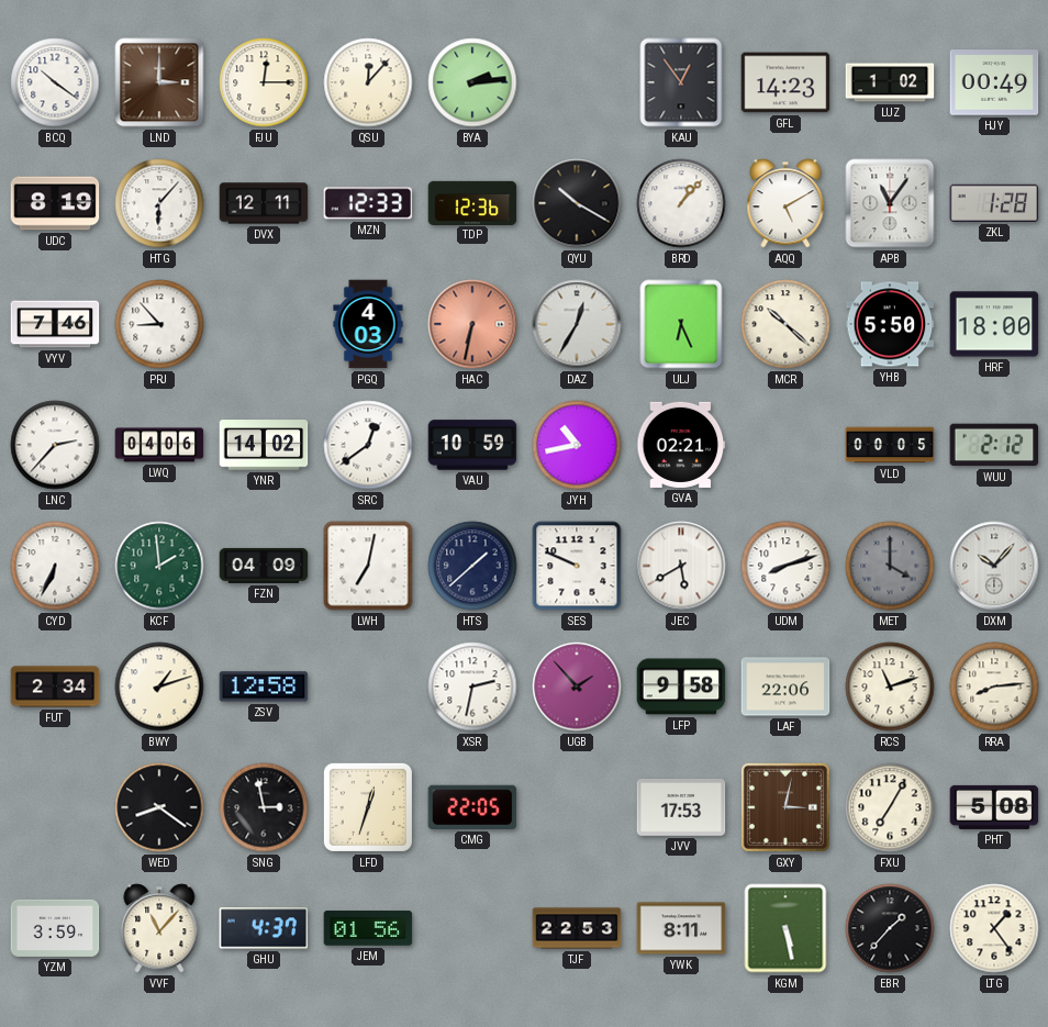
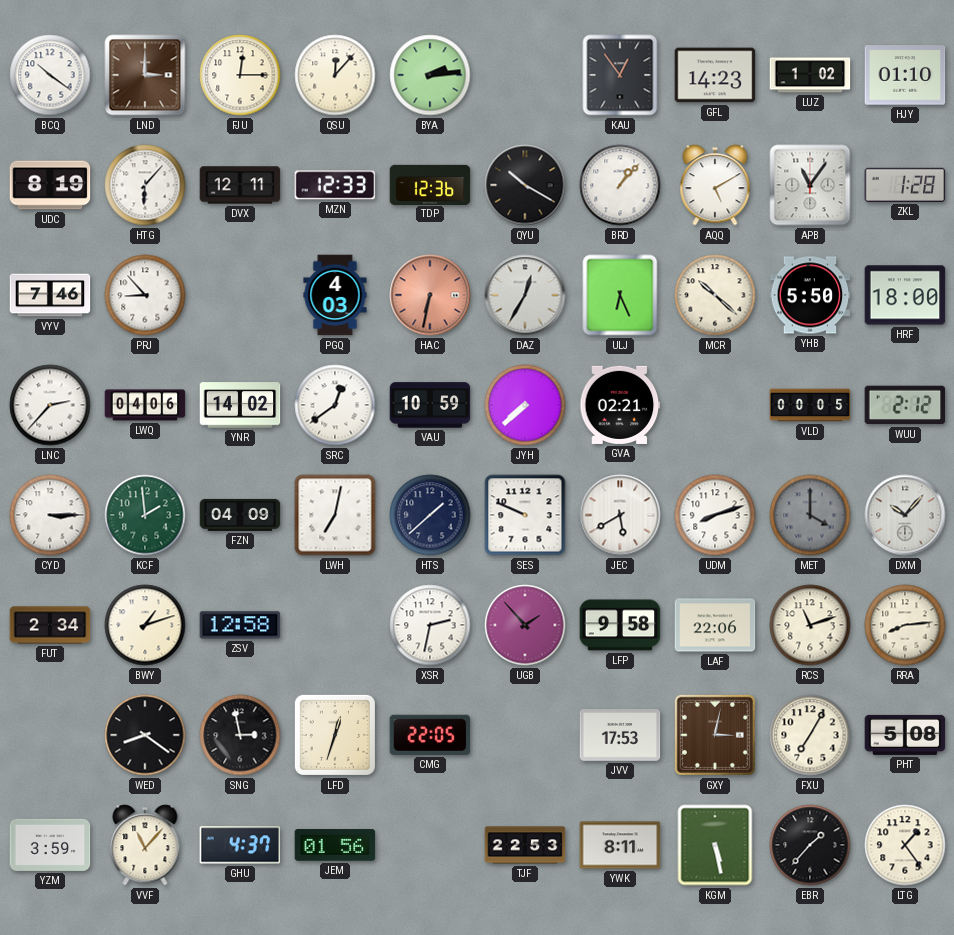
HJY: 00:49 -> 01:10
JYH: 10:43 -> 7:38
CYD: 6:34 -> 3:15
